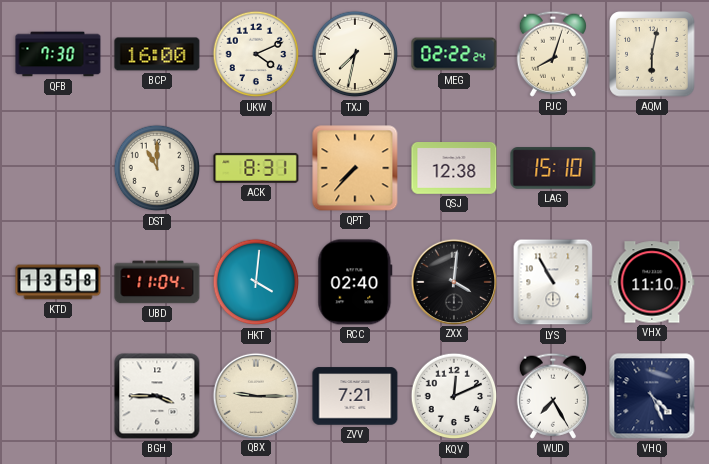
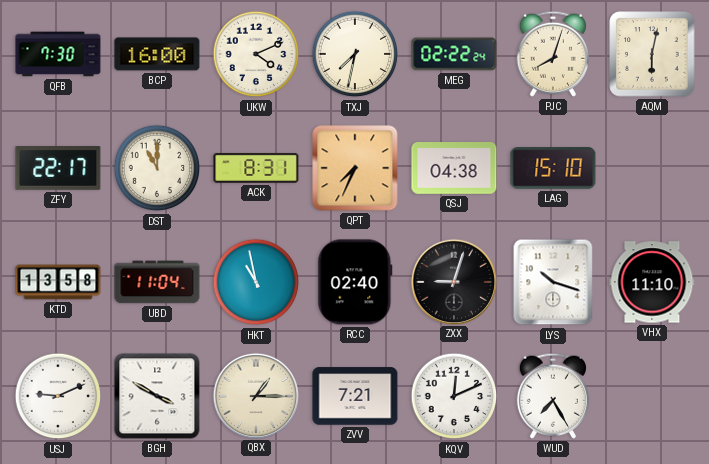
ZFY: none -> 22:17
QPT: 7:37 -> 7:34
QSJ: 12:38 -> 04:38
HKT: 4:01 -> 10:58
ZXX: 4:01 -> 9:03
LYS: 10:55 -> 10:18
USJ: none -> 9:11
BGH: 3:45 -> 3:50
QBX: 9:15 -> 1:15
VHQ: 4:26 -> none
